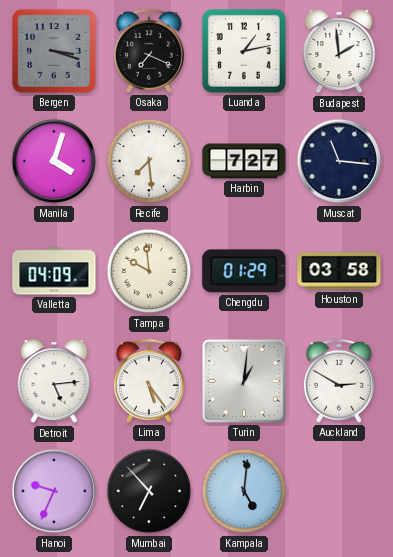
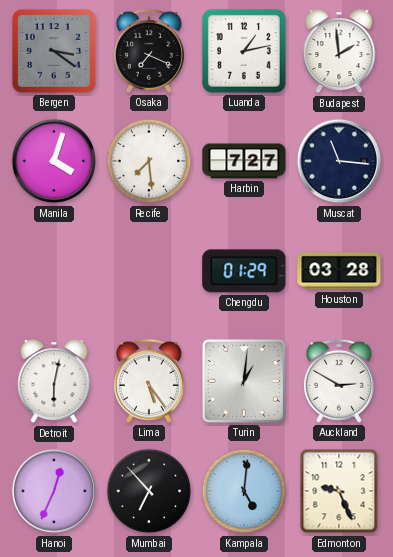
Bergen: 3:18 -> 3:21
Valletta: 04:09 -> none
Tampa: 9:59 -> none
Houston: 03:58 -> 03:28
Detroit: 5:14 -> 6:02
Hanoi: 9:34 -> 12:34
Edmonton: none -> 9:26
